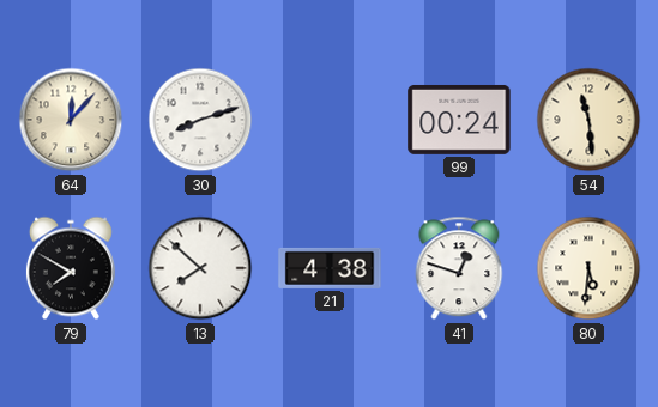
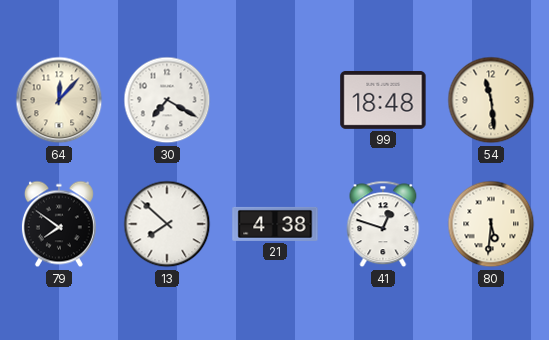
30: 8:12 -> 7:20
99: 00:24 -> 18:48
79: 7:50 -> 7:51
